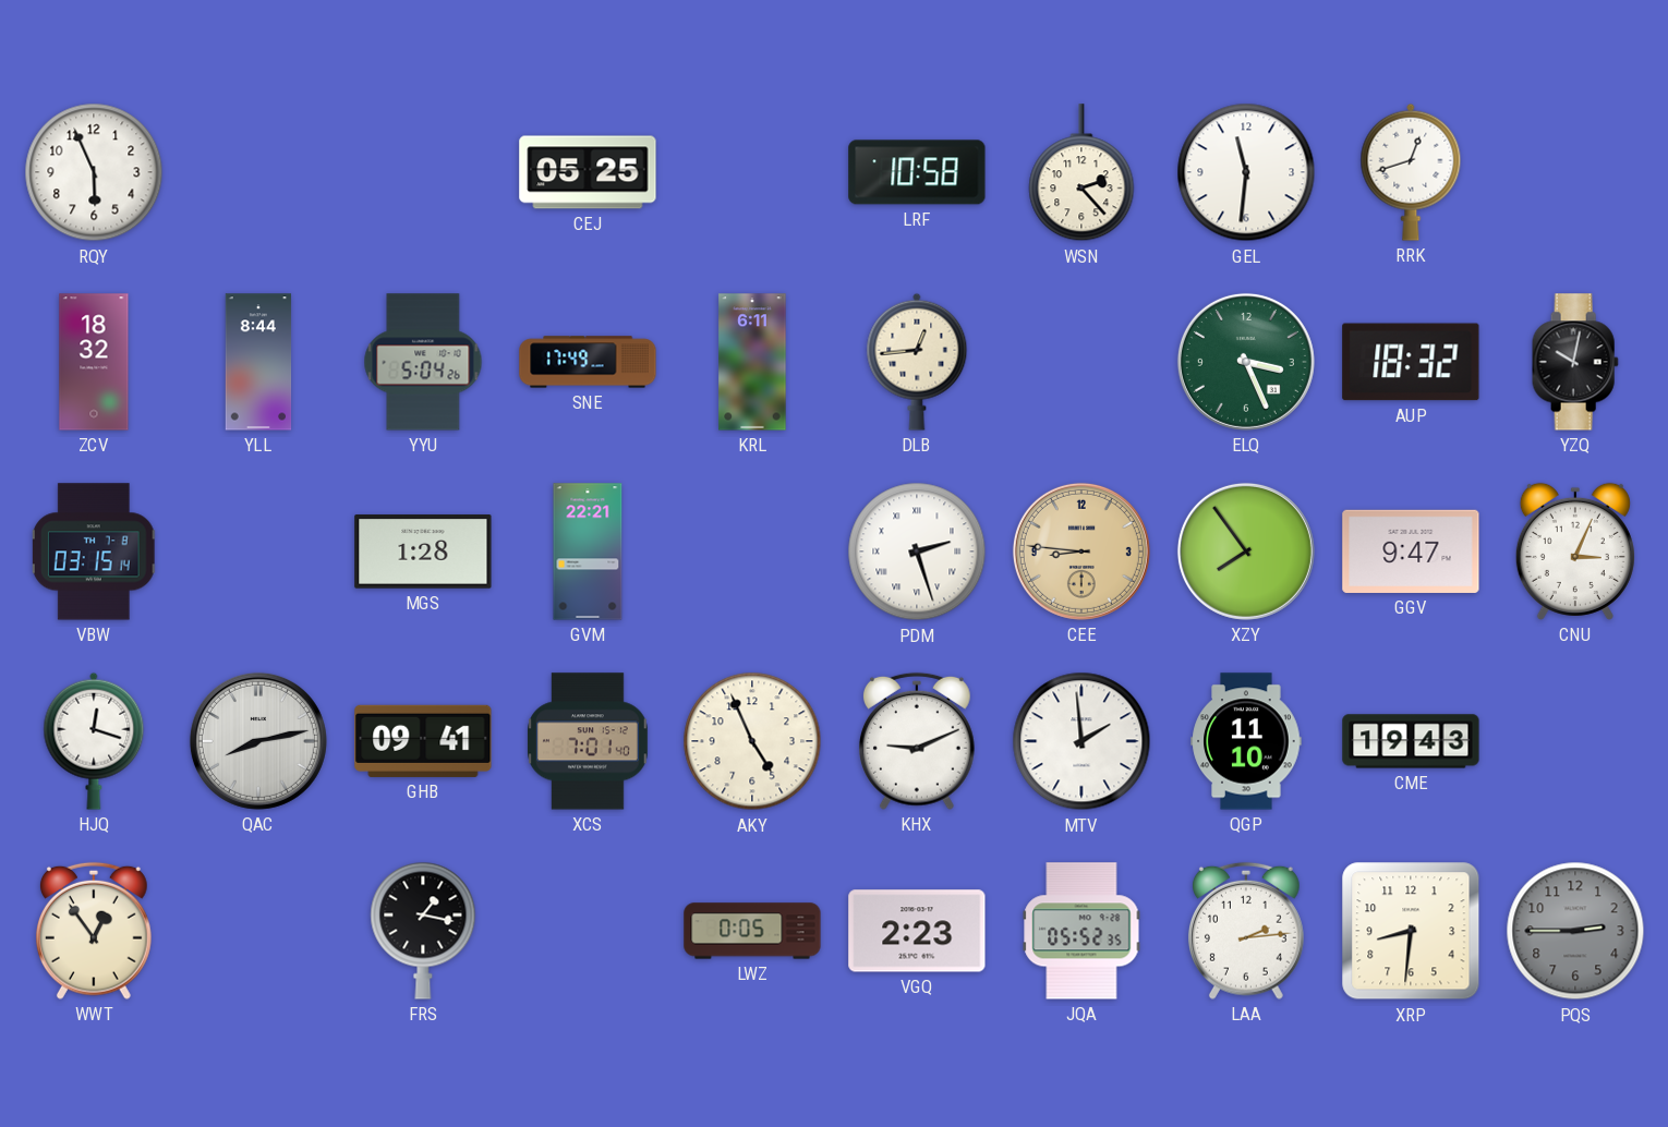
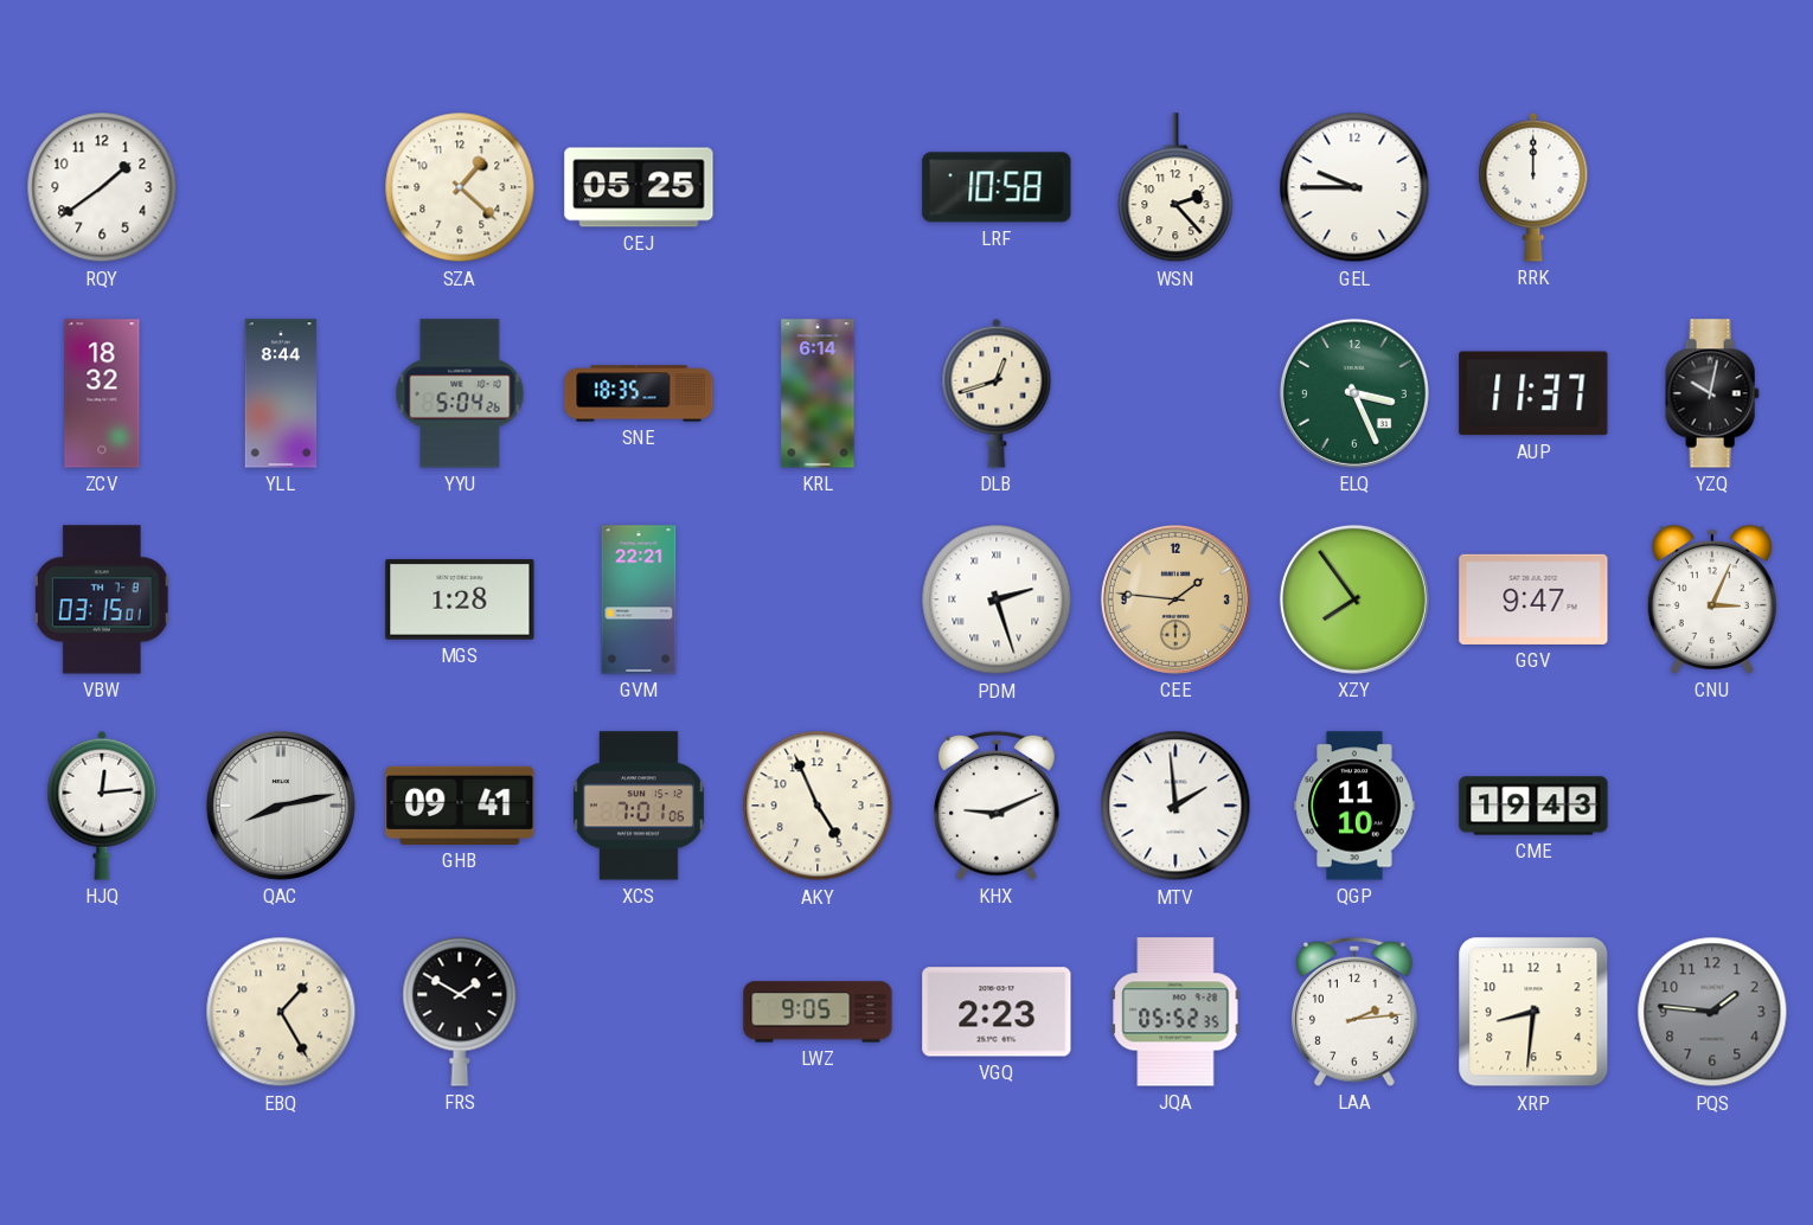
RQY: 5:56 -> 1:39
SZA: none -> 1:22
GEL: 11:31 -> 9:45
RRK: 12:42 -> 12:00
SNE: 17:49 -> 18:35
KRL: 6:11 -> 6:14
DLB: 12:44 -> 12:42
AUP: 18:32 -> 11:37
VBW: 03:15:14 -> 03:15:01
CEE: 8:46 -> 1:46
HJQ: 12:18 -> 12:14
XCS: 7:01:40 -> 7:01:06
WWT: 12:54 -> none
EBQ: none -> 1:25
FRS: 1:17 -> 1:50
LWZ: 0:05 -> 9:05
PQS: 2:45 -> 1:46
